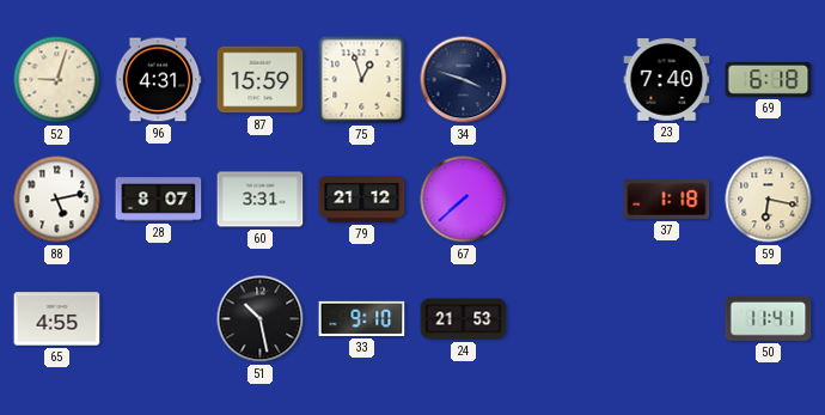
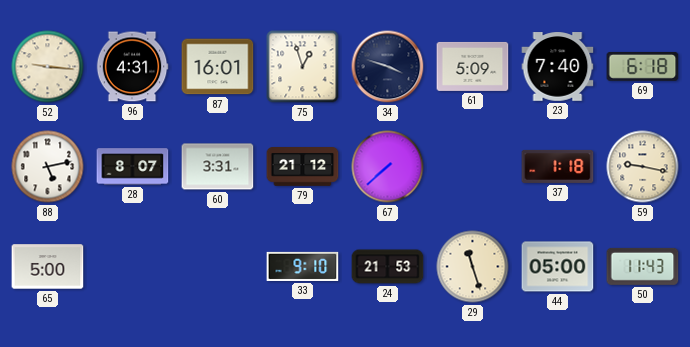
52: 9:03 -> 9:16
87: 15:59 -> 16:01
61: none -> 5:09
59: 6:17 -> 9:17
65: 4:55 -> 5:00
51: 10:28 -> none
29: none -> 11:27
44: none -> 05:00
50: 11:41 -> 11:43
